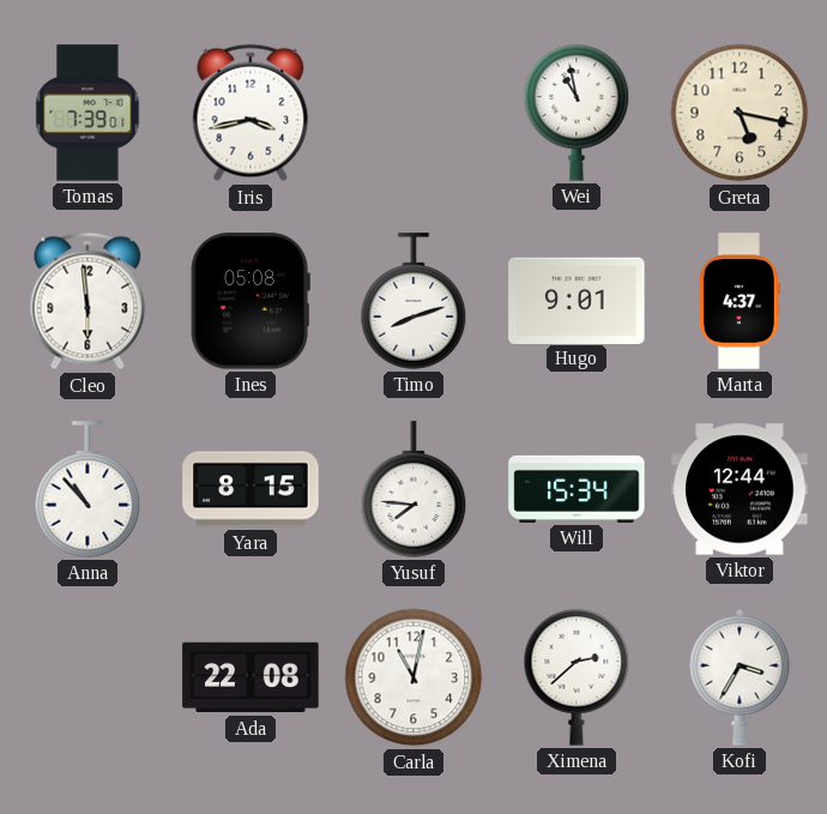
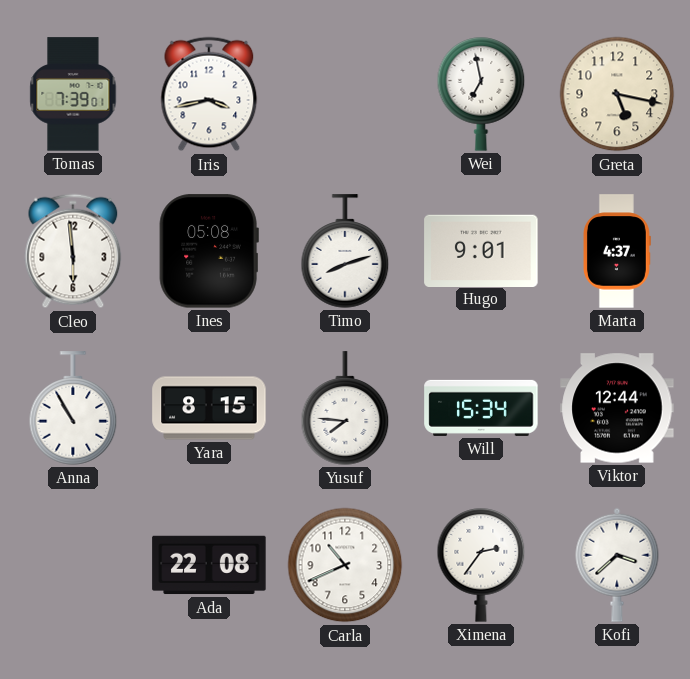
Wei: 10:58 -> 6:58
Anna: 10:53 -> 10:55
Carla: 11:02 -> 10:41
Ximena: 2:38 -> 2:36
Kofi: 3:35 -> 3:38
